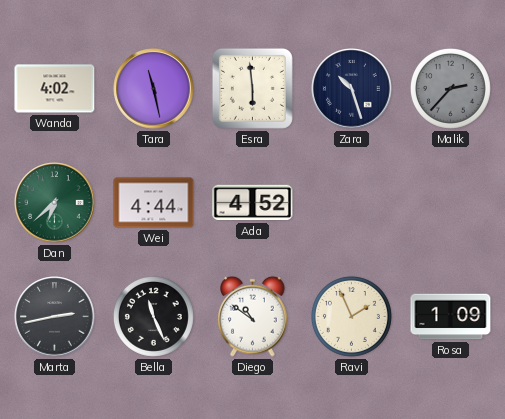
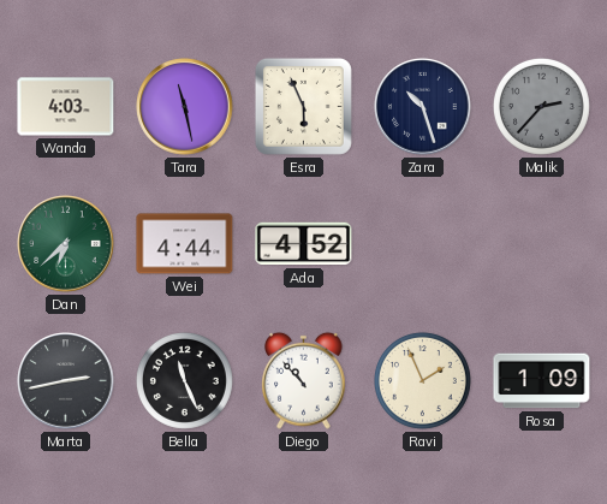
Wanda: 4:02 -> 4:03
Esra: 5:59 -> 5:56
Diego: 10:51 -> 10:53
